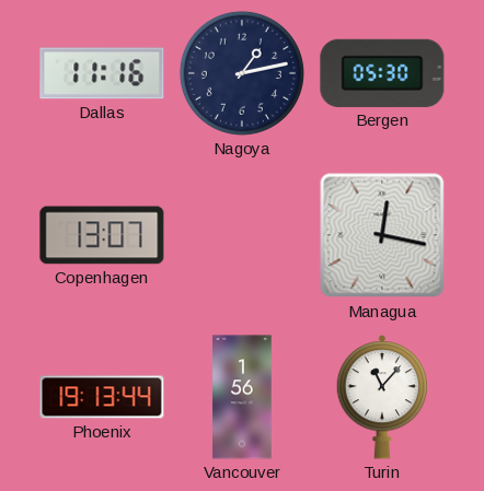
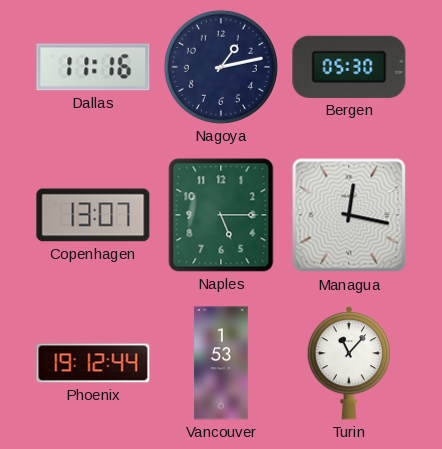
Naples: none -> 5:15
Phoenix: 19:13 -> 19:12
Vancouver: 1:56 -> 1:53
